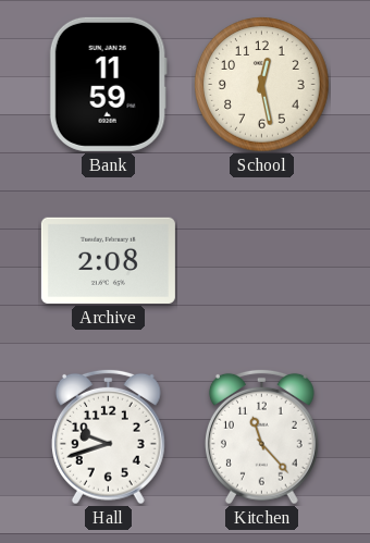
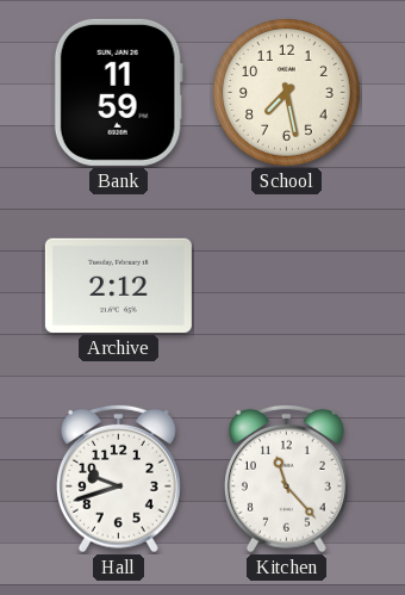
School: 12:28 -> 7:28
Archive: 2:08 -> 2:12
